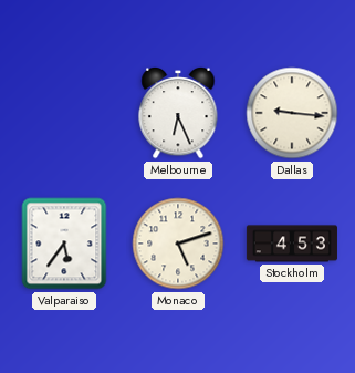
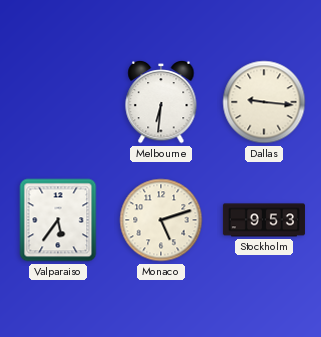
Melbourne: 6:26 -> 6:31
Stockholm: 4:53 -> 9:53
